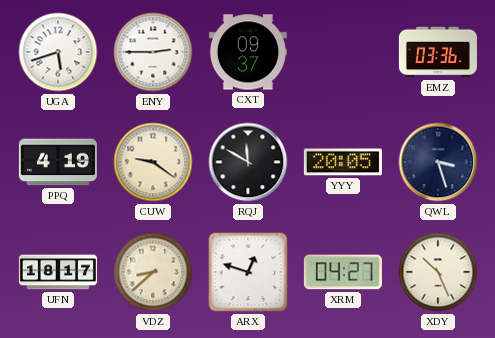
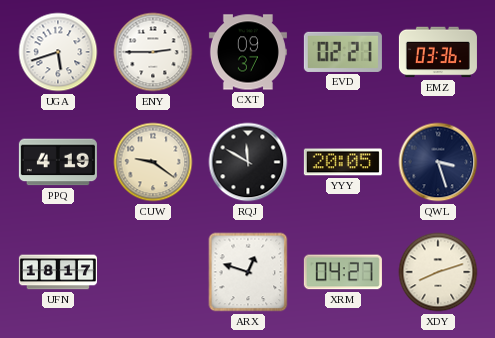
EVD: none -> 02:21
VDZ: 8:38 -> none
XDY: 10:26 -> 8:12
